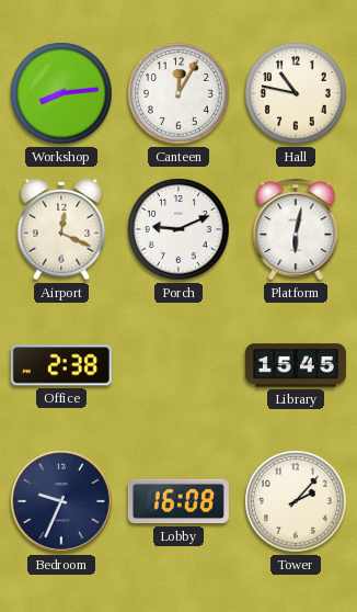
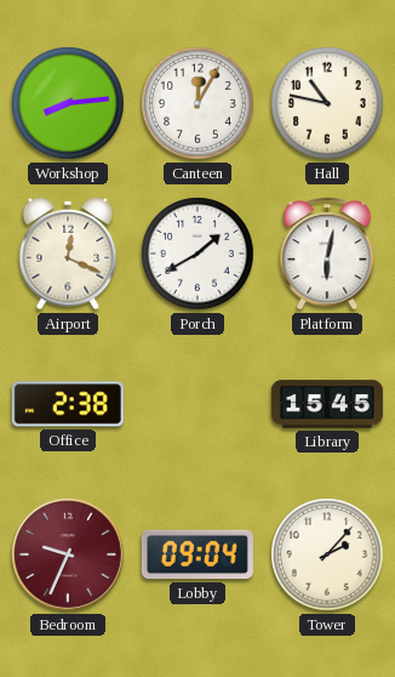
Porch: 9:11 -> 1:40
Bedroom dial: navy -> burgundy
Lobby: 16:08 -> 09:04
